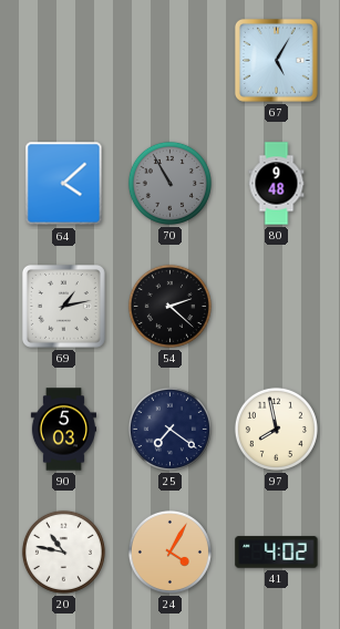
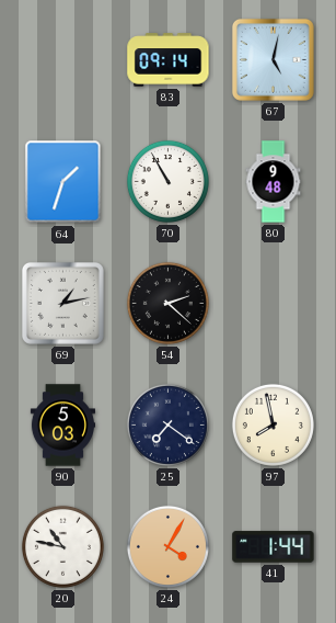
83: none -> 09:14
67: 5:05 -> 5:02
64: 4:08 -> 1:33
70 dial: grey -> white
41: 4:02 -> 1:44
